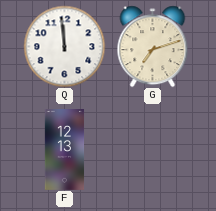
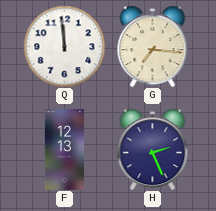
G: 7:12 -> 7:16
H: none -> 2:26
